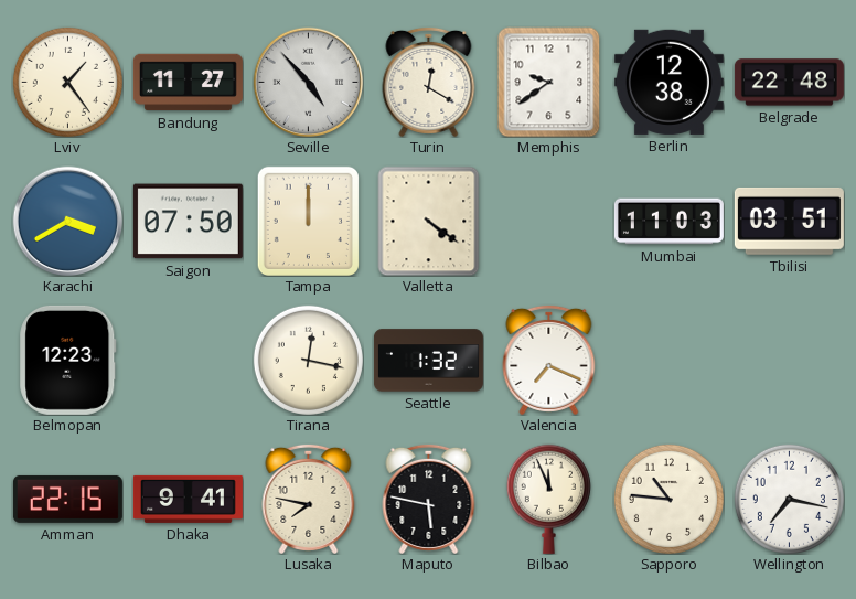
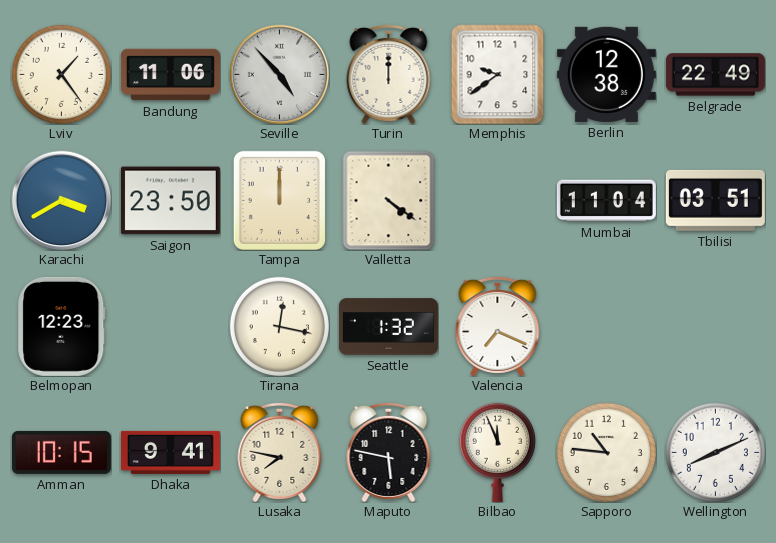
Bandung: 11:27 -> 11:06
Turin: 12:20 -> 12:00
Belgrade: 22:48 -> 22:49
Saigon: 07:50 -> 23:50
Mumbai: 11:03 -> 11:04
Amman: 22:15 -> 10:15
Wellington: 7:17 -> 8:11
